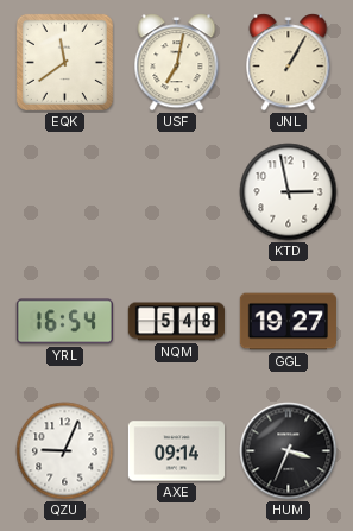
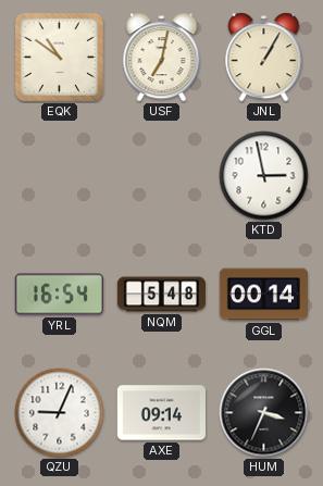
EQK: 11:39 -> 10:51
GGL: 19:27 -> 00:14
